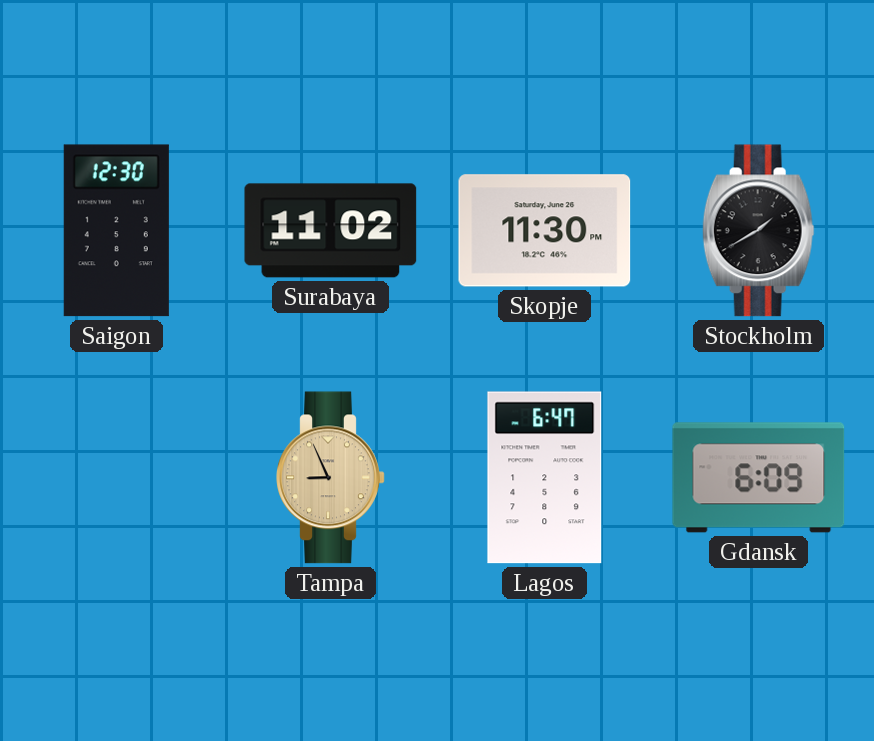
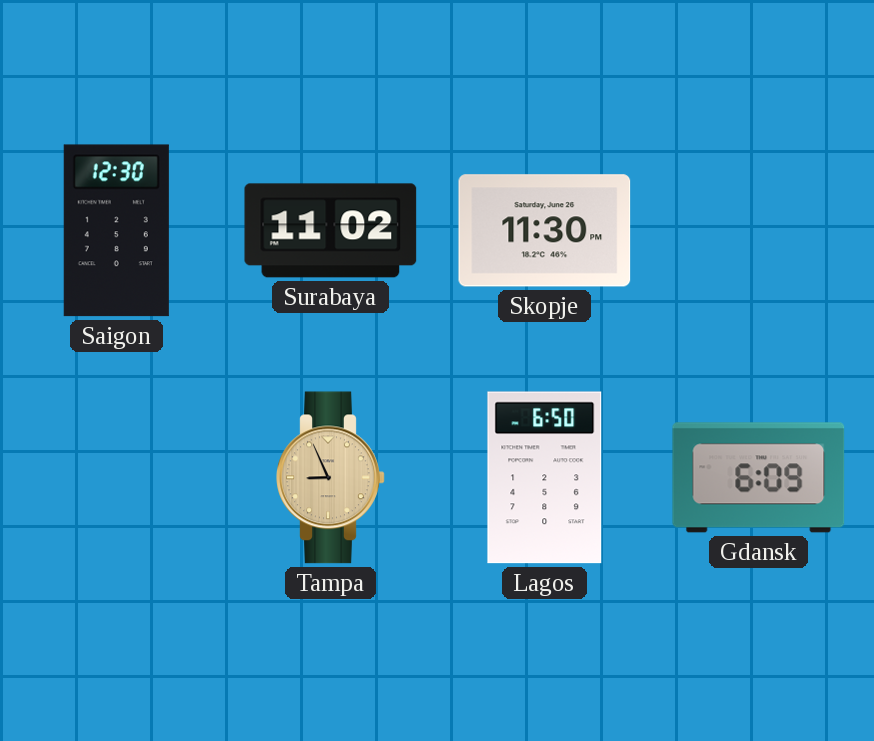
Stockholm: 1:40 -> none
Lagos: 6:47 -> 6:50
